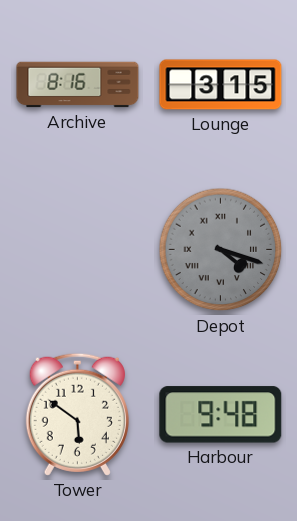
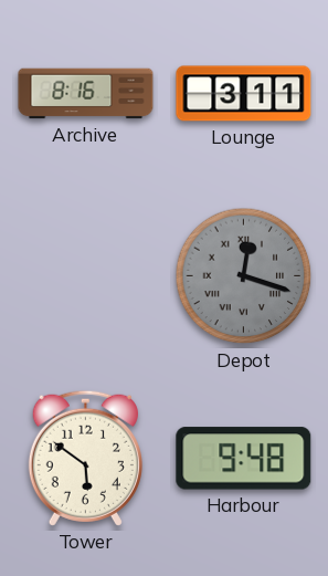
Lounge: 3:15 -> 3:11
Depot: 4:18 -> 12:18
